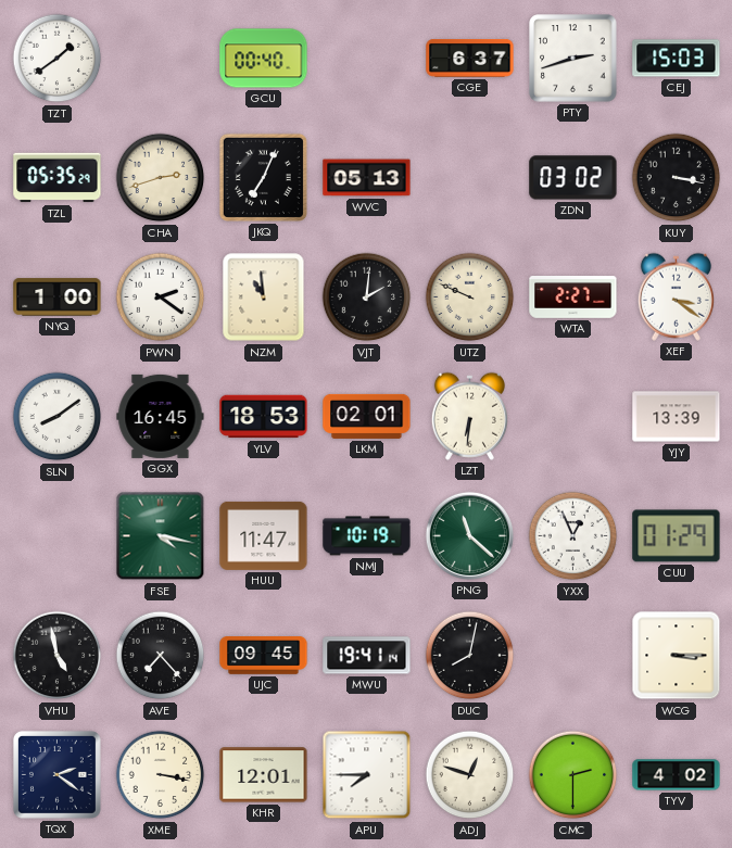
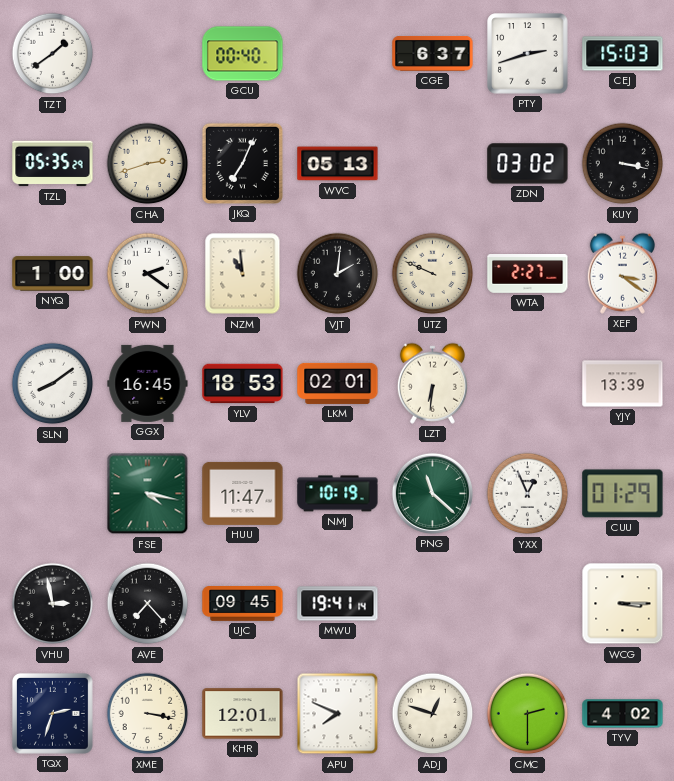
VHU: 4:58 -> 2:58
DUC: 8:02 -> none
TQX: 2:21 -> 2:33
APU: 7:45 -> 7:49
